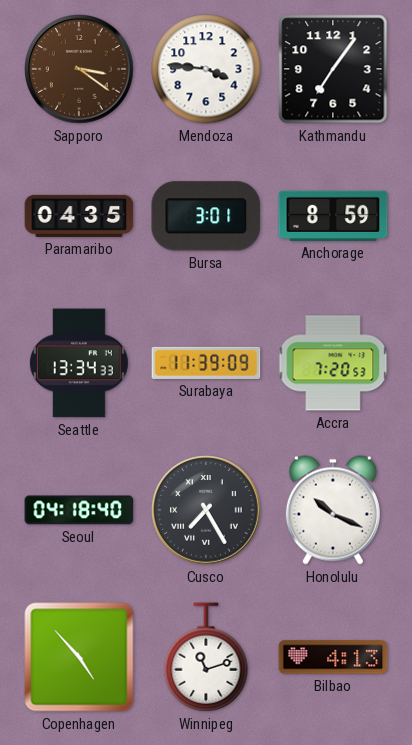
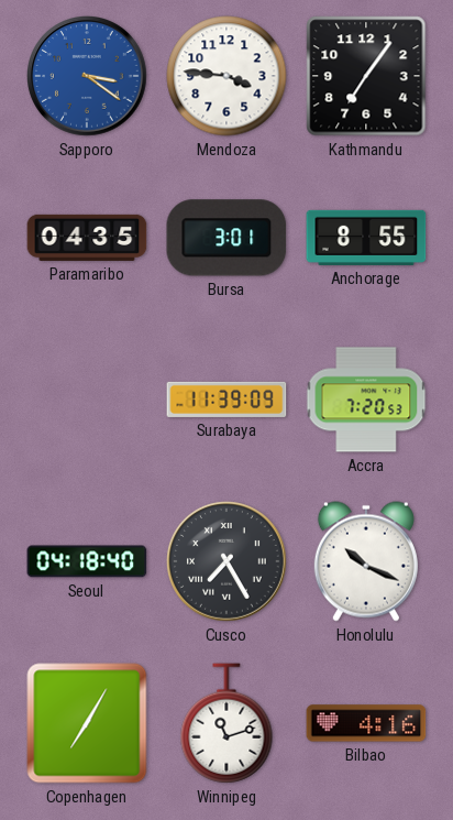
Sapporo dial: brown -> blue
Anchorage: 8:59 -> 8:55
Seattle: 13:34 -> none
Copenhagen: 4:53 -> 7:05
Bilbao: 4:13 -> 4:16
